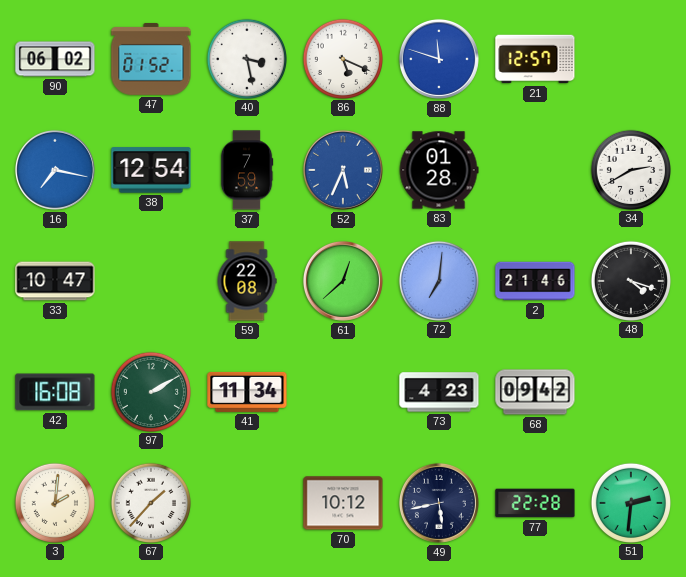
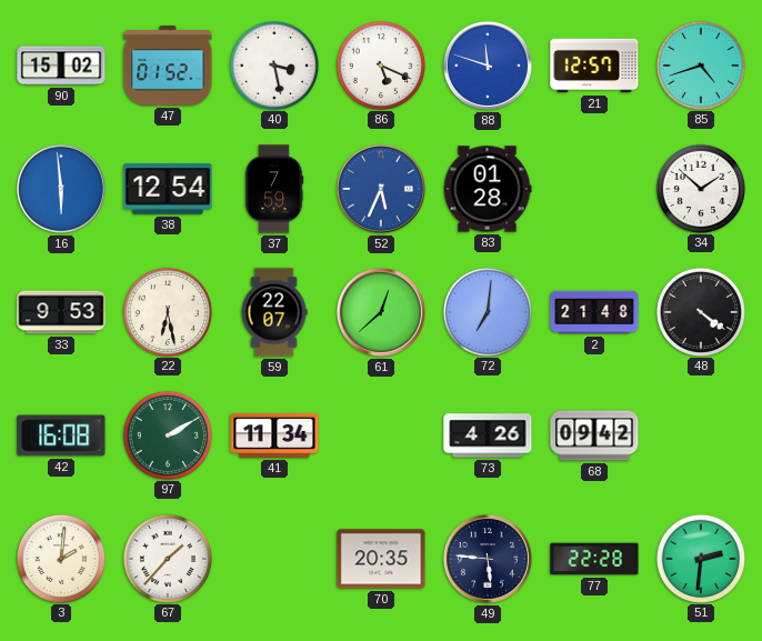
90: 06:02 -> 15:02
85: none -> 4:42
16: 7:17 -> 5:59
34: 2:40 -> 1:52
33: 10:47 -> 9:53
22: none -> 6:28
59: 22:08 -> 22:07
2: 21:46 -> 21:48
48: 4:18 -> 4:21
73: 4:23 -> 4:26
70: 10:12 -> 20:35
49: 5:43 -> 5:46
